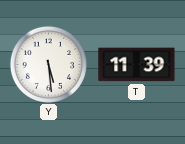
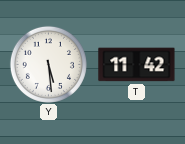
T: 11:39 -> 11:42
